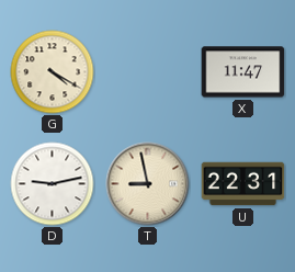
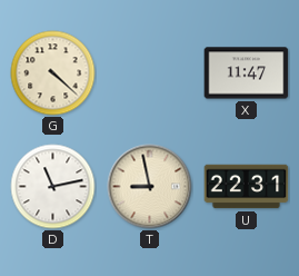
G: 4:20 -> 4:22
D: 9:13 -> 11:13
